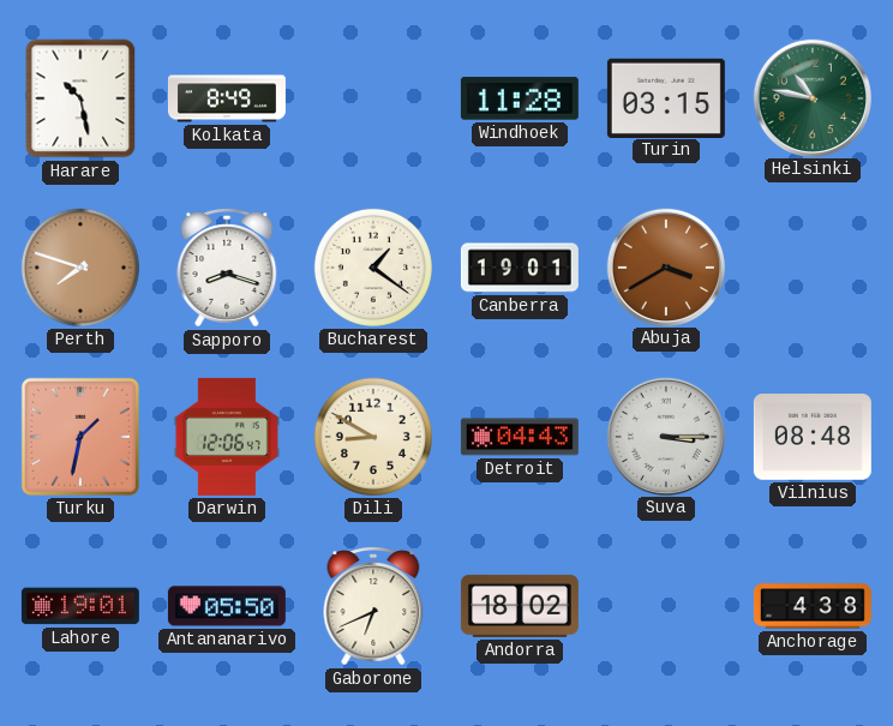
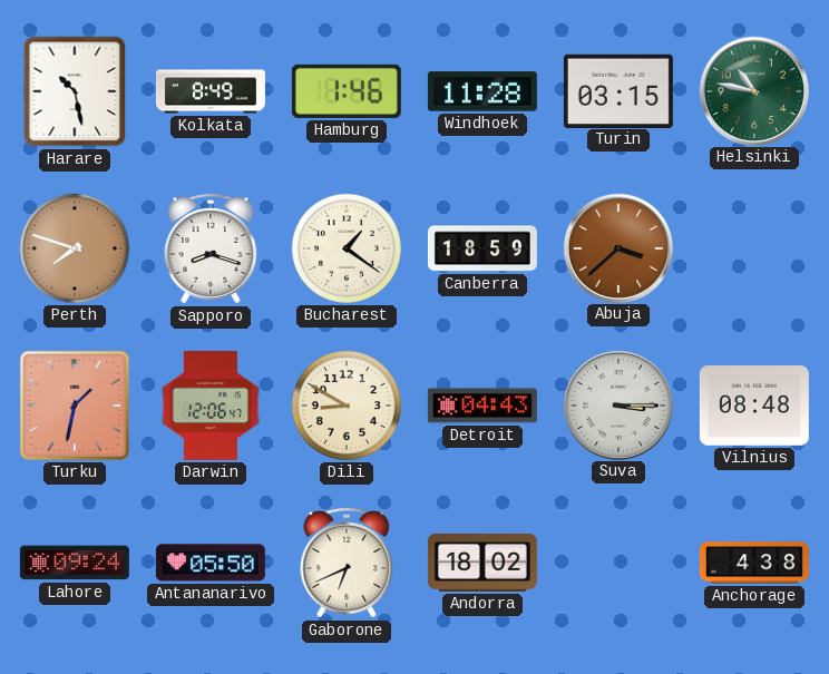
Hamburg: none -> 1:46
Canberra: 19:01 -> 18:59
Abuja: 3:40 -> 3:38
Lahore: 19:01 -> 09:24
